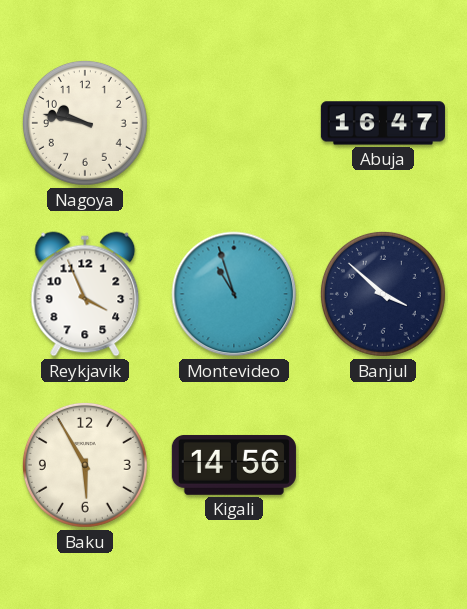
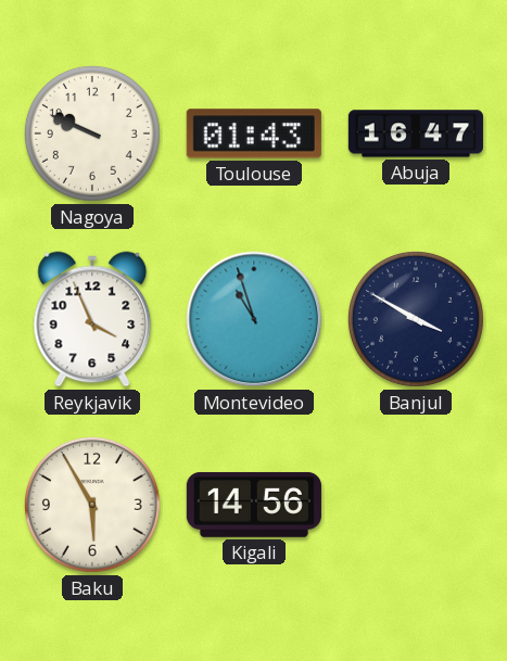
Nagoya: 9:47 -> 9:49
Toulouse: none -> 01:43
Banjul: 3:52 -> 3:50
